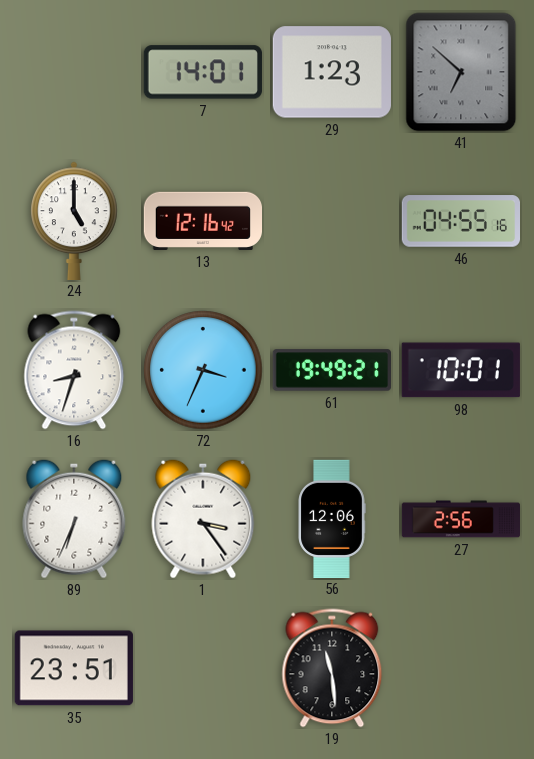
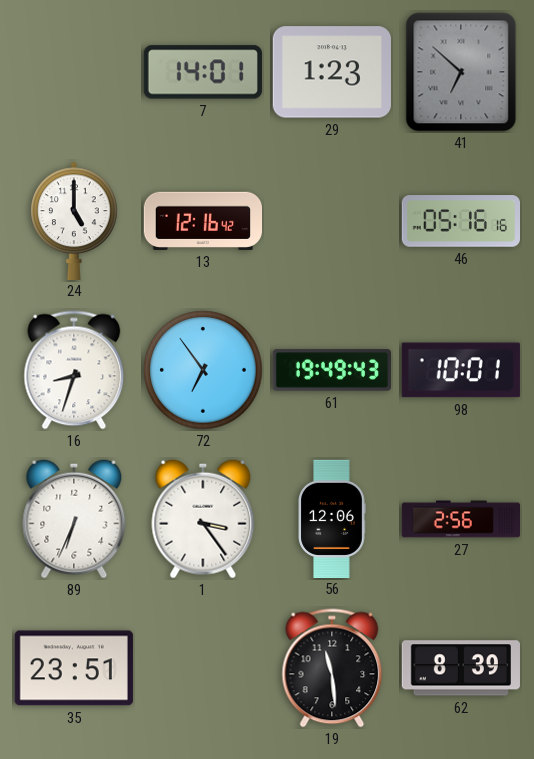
46: 04:55 -> 05:16
72: 3:34 -> 6:54
61: 19:49:21 -> 19:49:43
62: none -> 8:39
